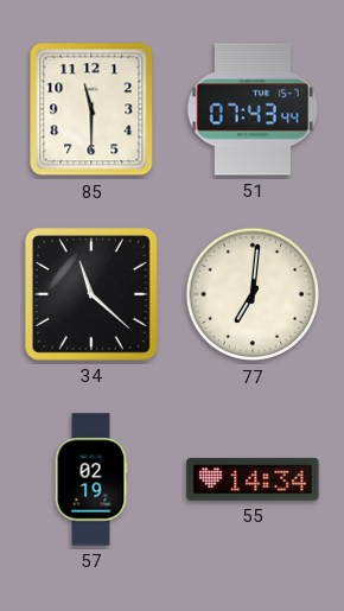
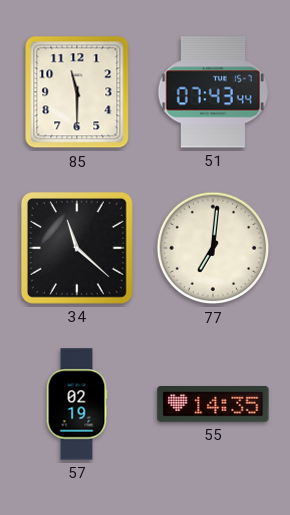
55: 14:34 -> 14:35
